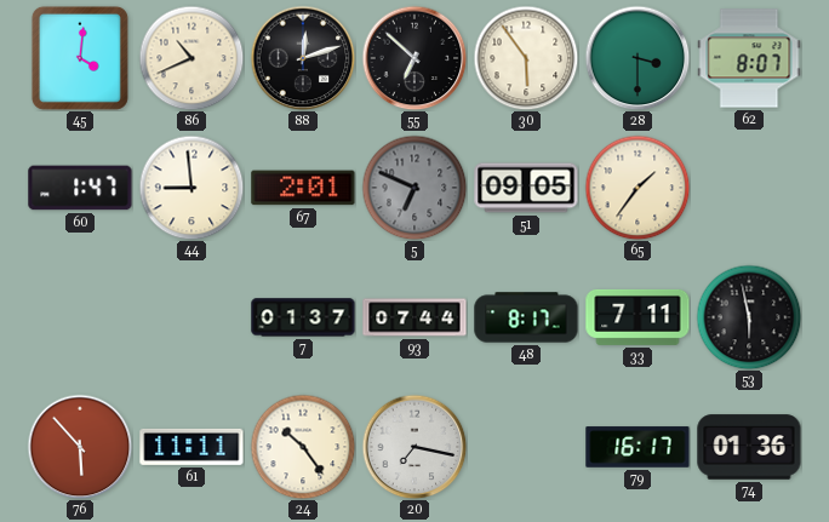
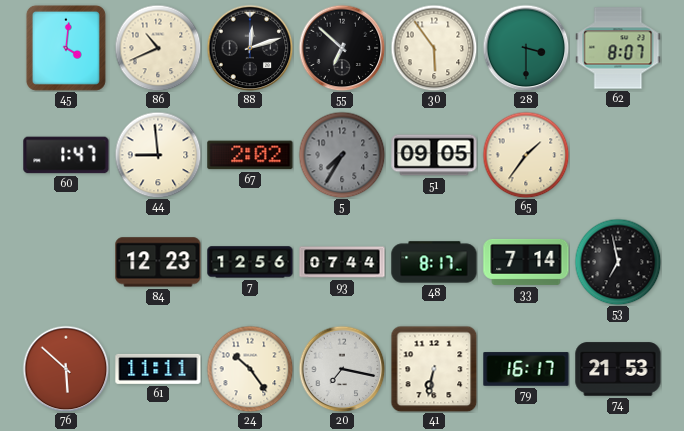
67: 2:01 -> 2:02
5: 6:49 -> 7:35
84: none -> 12:23
7: 01:37 -> 12:56
33: 7:11 -> 7:14
53: 5:58 -> 6:58
76: 5:53 -> 5:52
41: none -> 6:32
74: 01:36 -> 21:53
